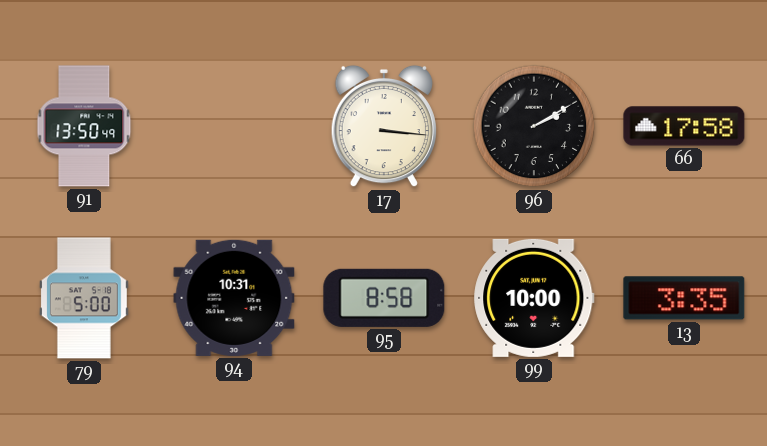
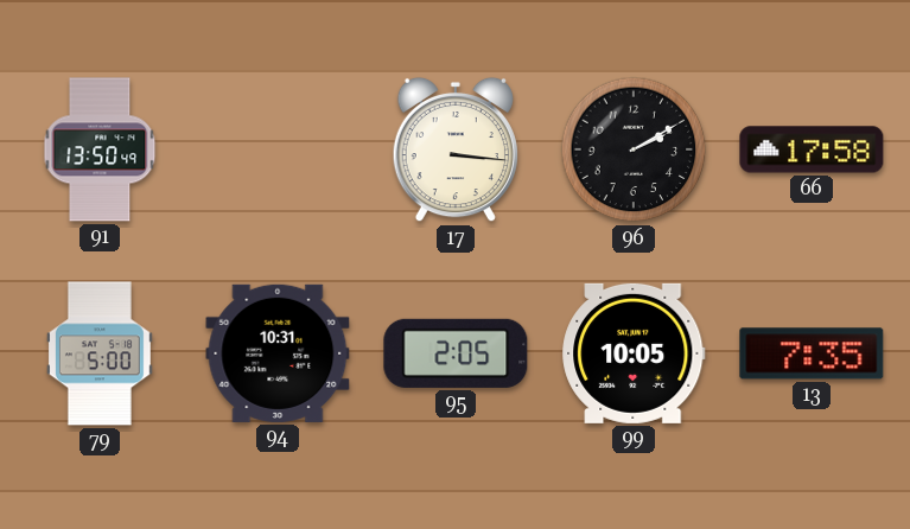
95: 8:58 -> 2:05
99: 10:00 -> 10:05
13: 3:35 -> 7:35
